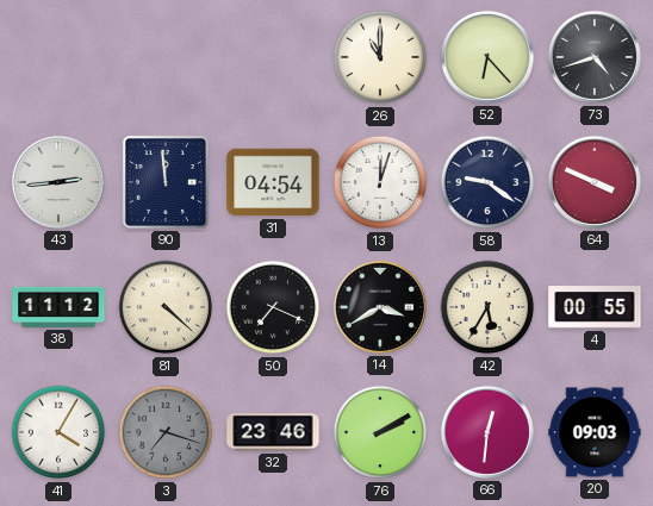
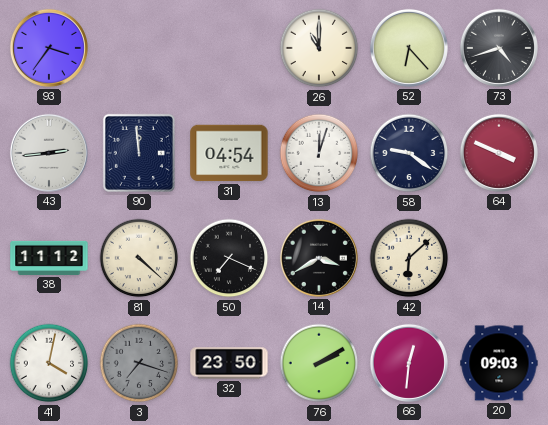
93: none -> 3:36
42: 5:35 -> 6:08
4: 00:55 -> none
41: 4:05 -> 4:02
32: 23:46 -> 23:50
